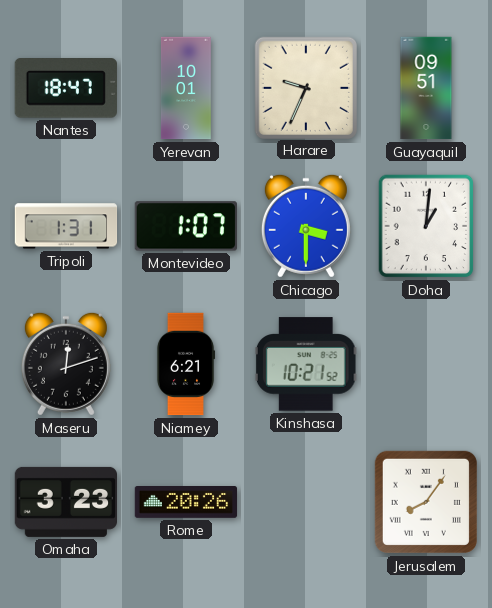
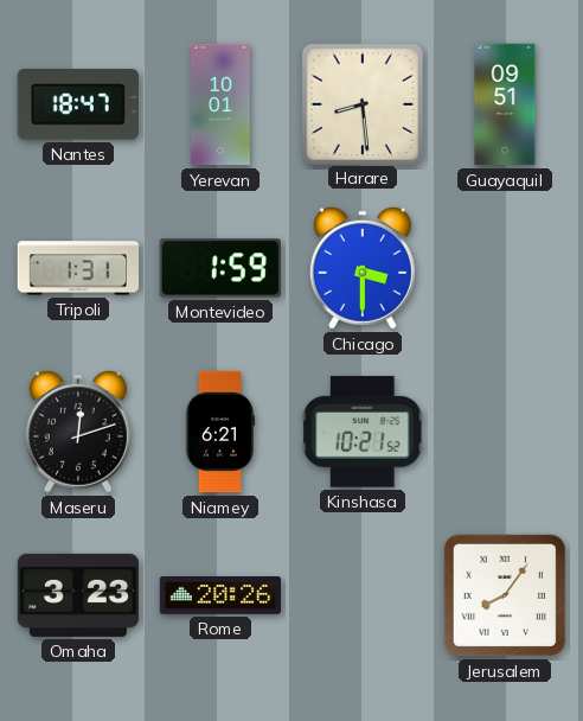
Harare: 9:34 -> 8:29
Montevideo: 1:07 -> 1:59
Doha: 1:01 -> none
